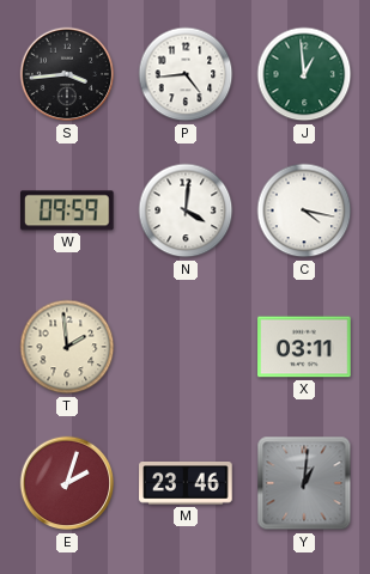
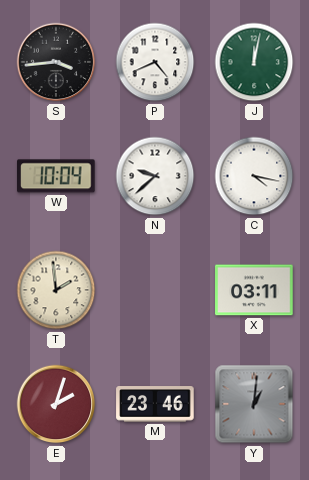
P: 4:44 -> 4:41
J: 12:59 -> 12:02
W: 09:59 -> 10:04
N: 4:01 -> 9:38
